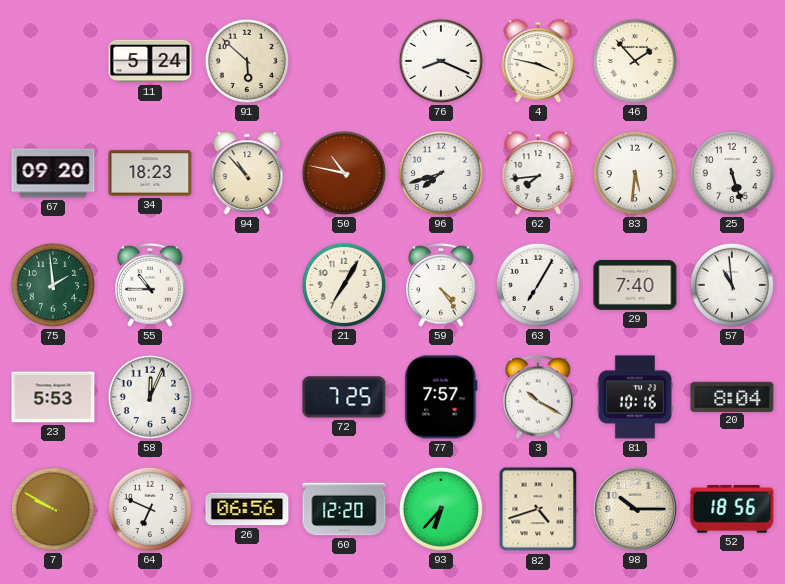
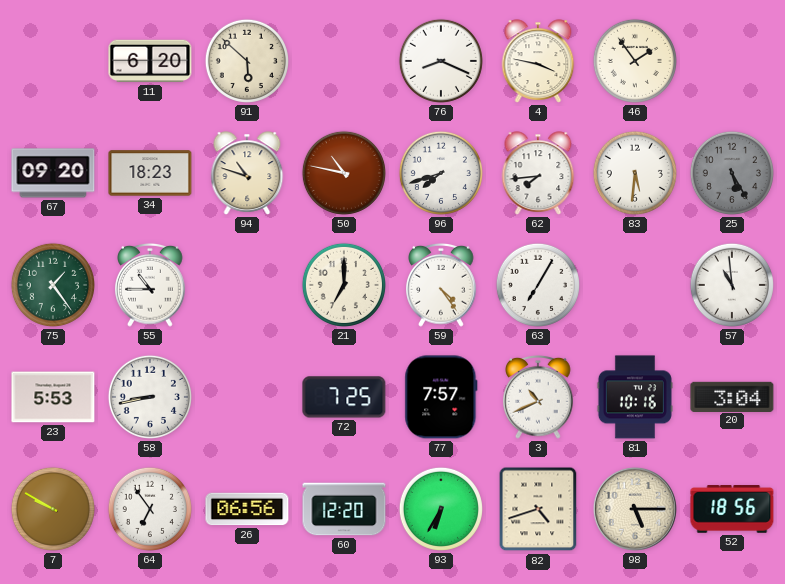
11: 5:24 -> 6:20
46: 1:53 -> 1:54
94: 10:53 -> 10:48
25: 5:27 -> 5:25
25 dial: white -> grey
75: 1:59 -> 1:24
21: 7:05 -> 7:00
29: 7:40 -> none
58: 12:04 -> 8:43
3: 10:20 -> 10:41
20: 8:04 -> 3:04
64: 6:49 -> 6:54
93: 6:37 -> 6:35
98: 10:15 -> 5:15
